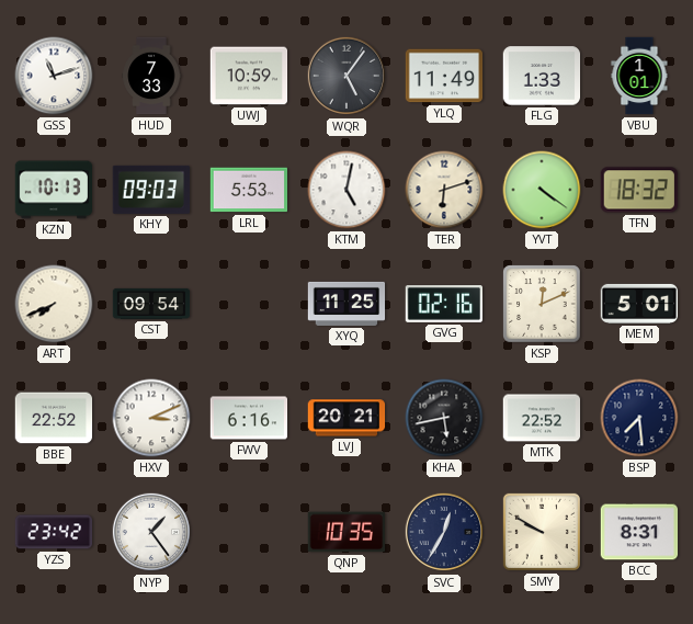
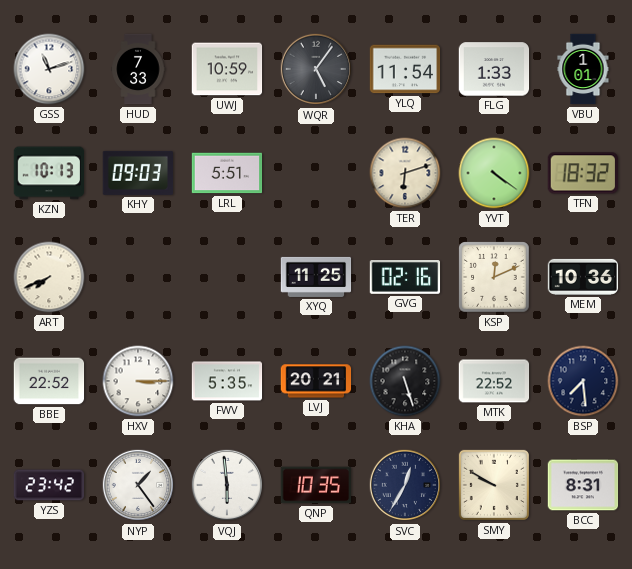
YLQ: 11:49 -> 11:54
LRL: 5:53 -> 5:51
KTM: 5:02 -> none
CST: 09:54 -> none
MEM: 5:01 -> 10:36
HXV: 3:11 -> 3:15
FWV: 6:16 -> 5:35
KHA: 5:43 -> 5:27
VQJ: none -> 5:59
